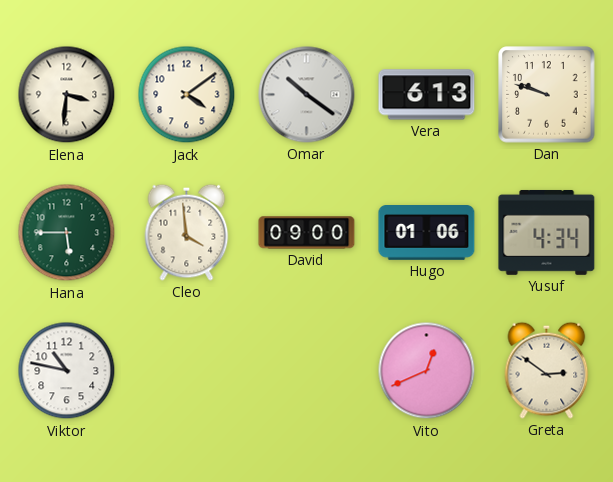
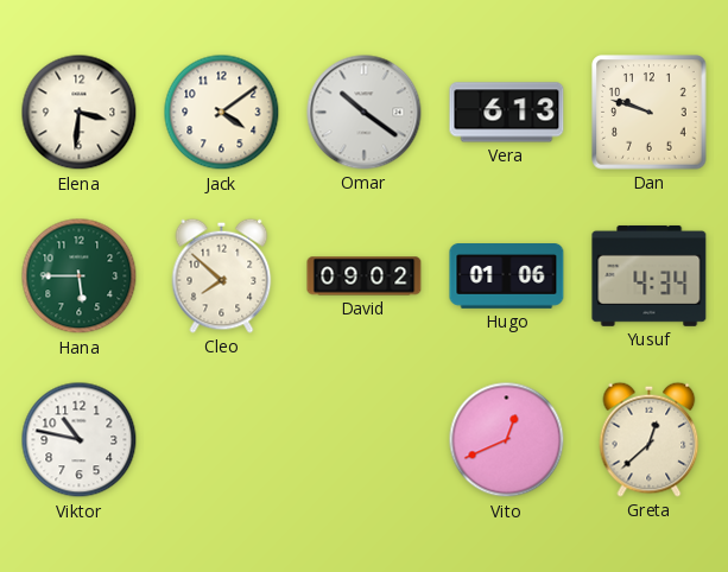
Cleo: 3:59 -> 7:52
David: 09:00 -> 09:02
Greta: 2:51 -> 12:38
